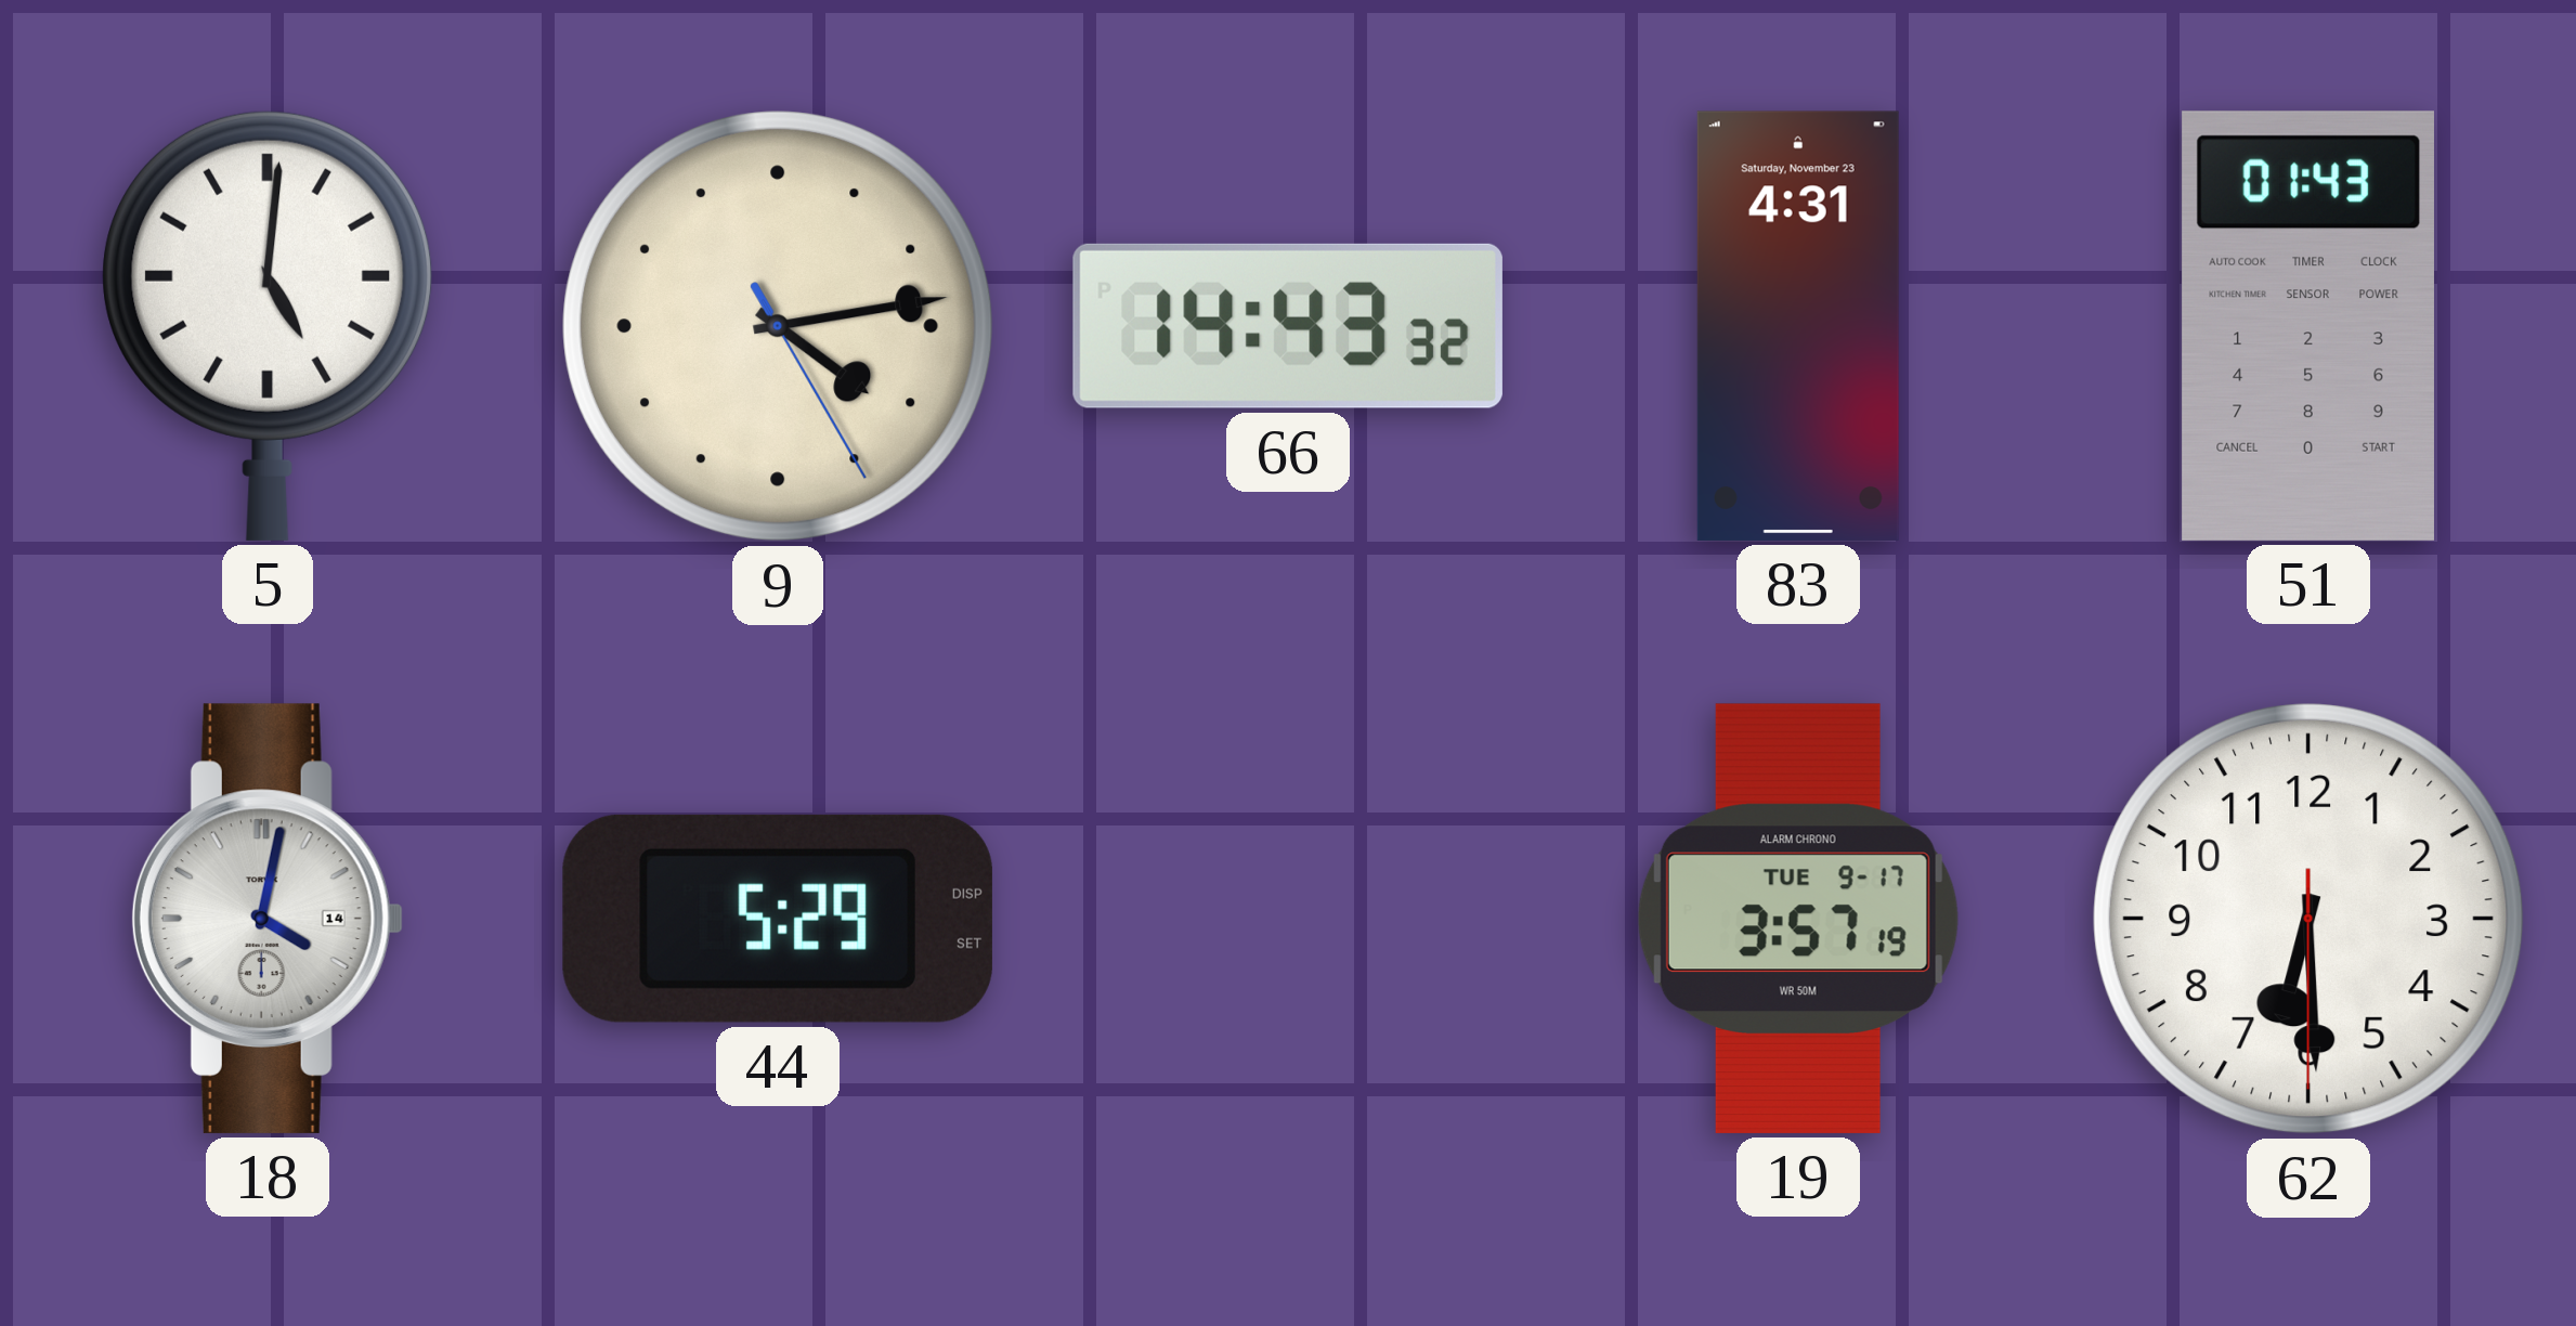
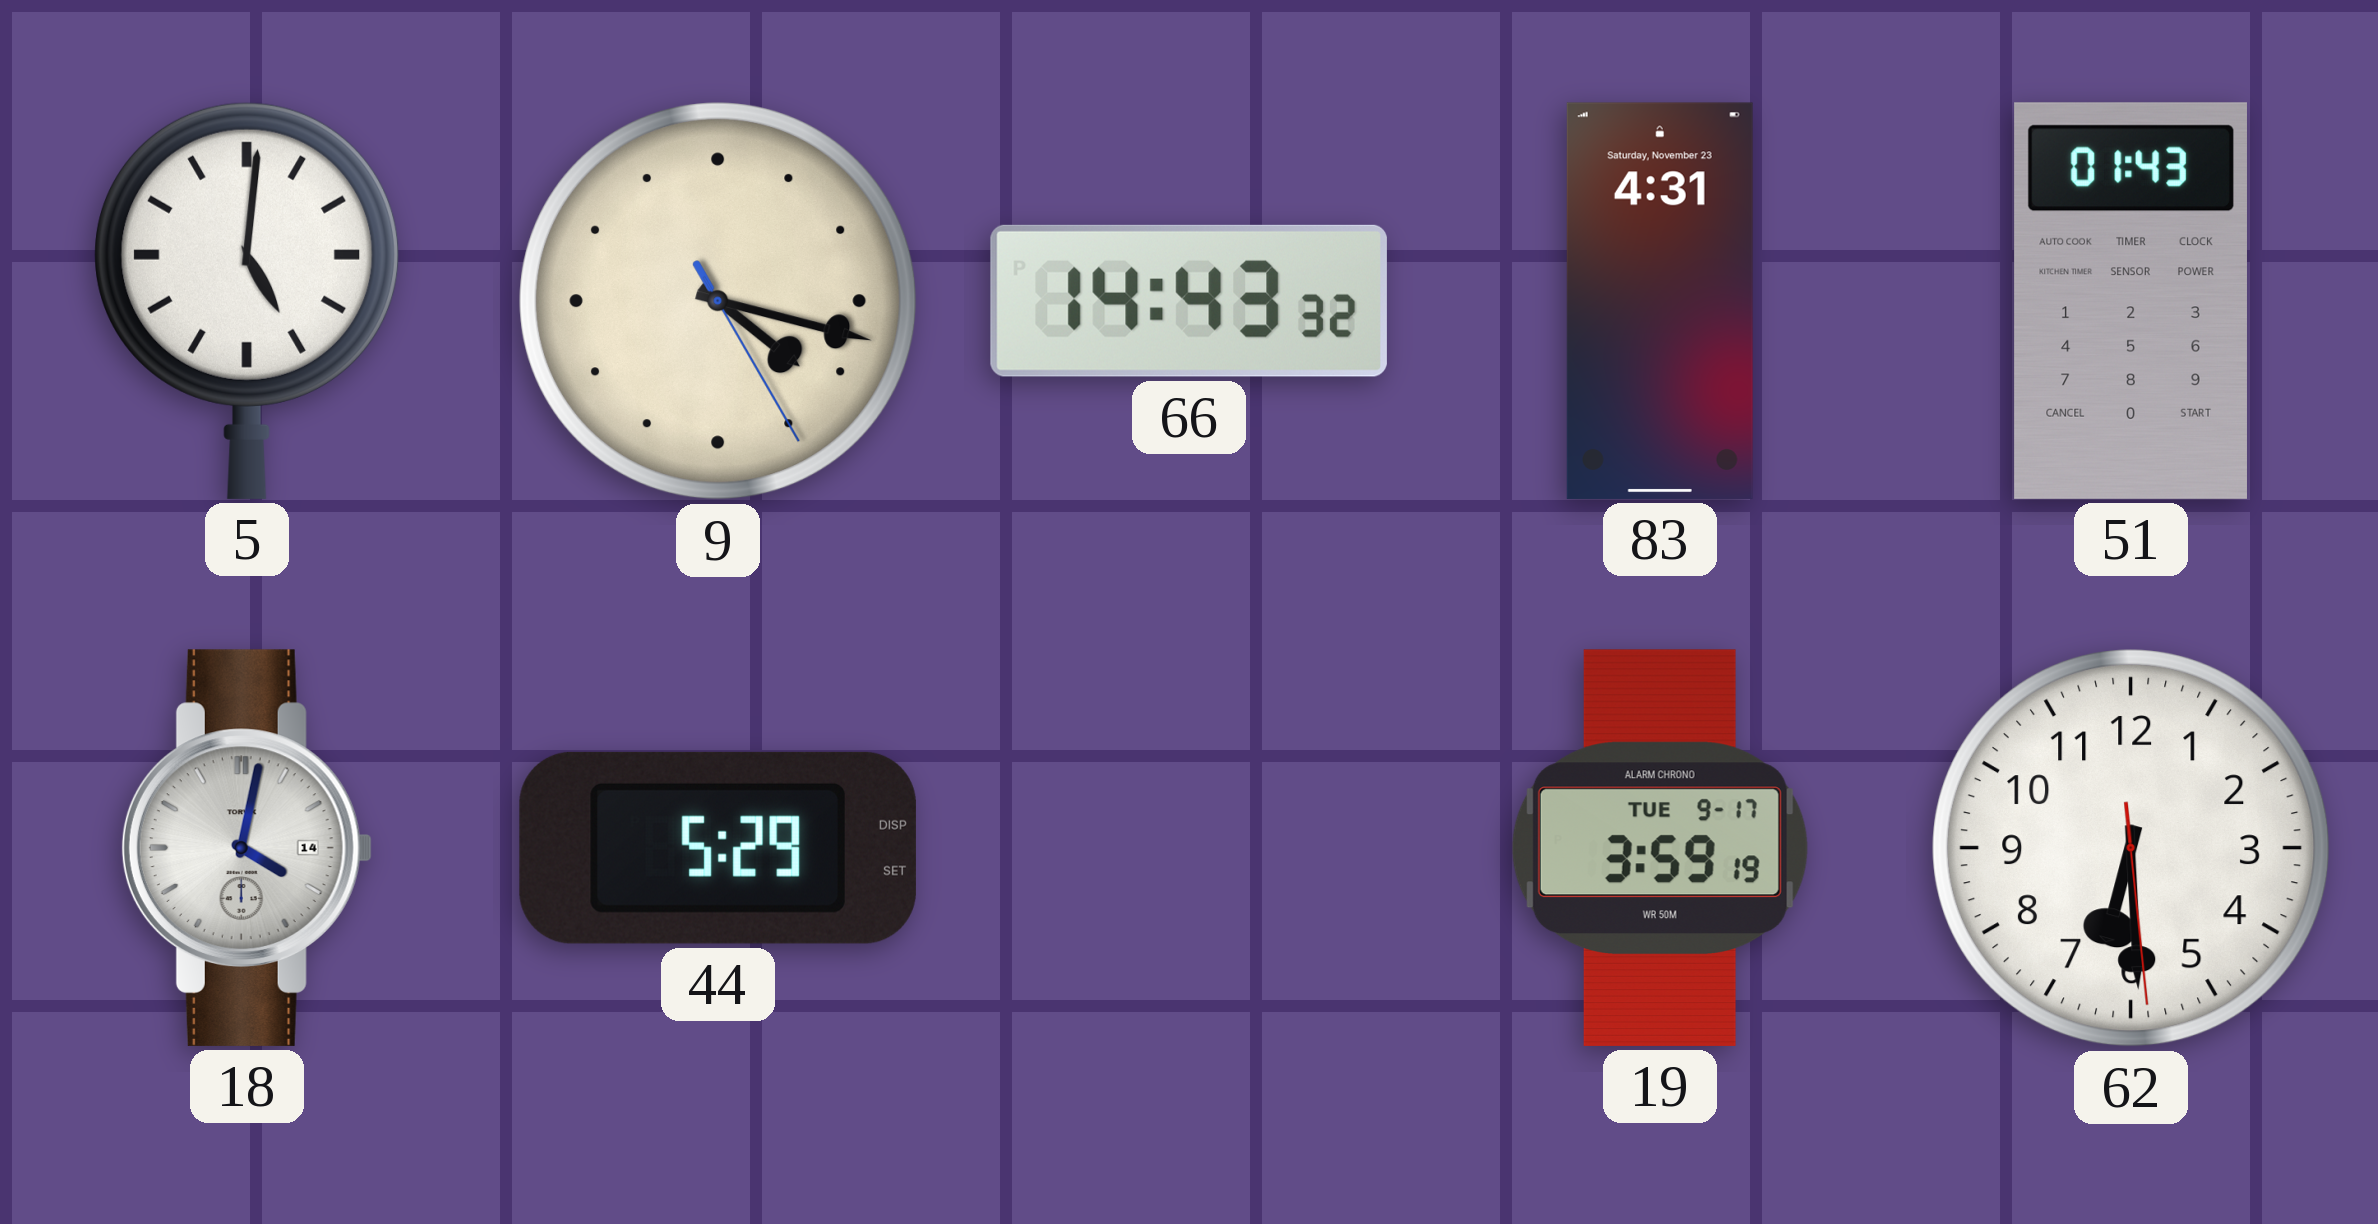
9: 4:13 -> 4:17
19: 3:57 -> 3:59
62: 6:29:30 -> 6:29:29
